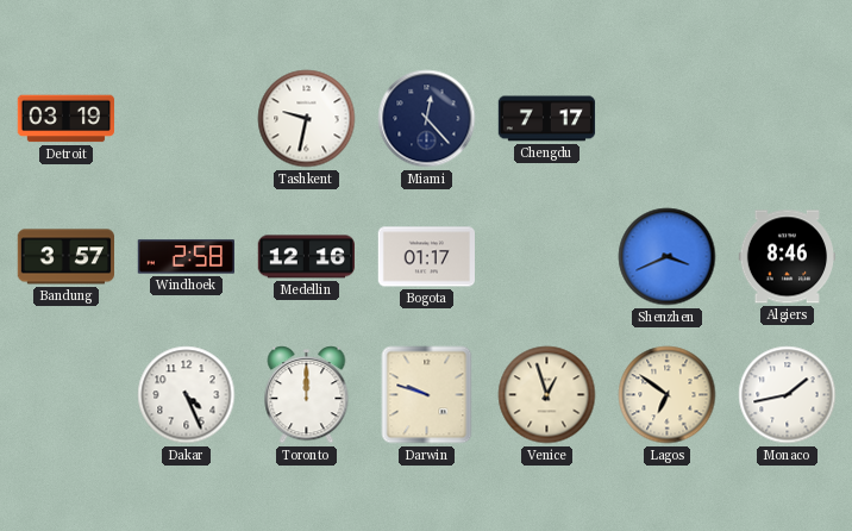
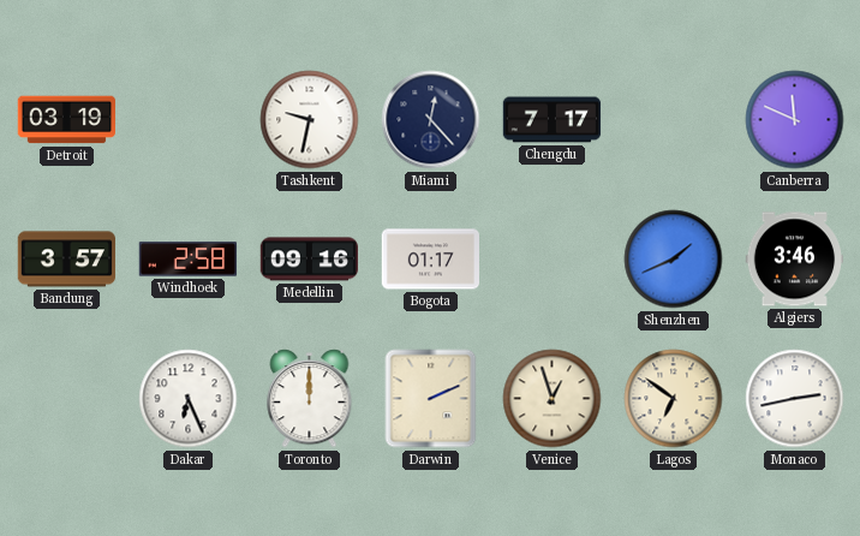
Canberra: none -> 11:49
Medellin: 12:16 -> 09:16
Shenzhen: 3:41 -> 1:41
Algiers: 8:46 -> 3:46
Dakar: 4:26 -> 6:26
Darwin: 9:48 -> 2:11
Monaco: 1:43 -> 2:43
